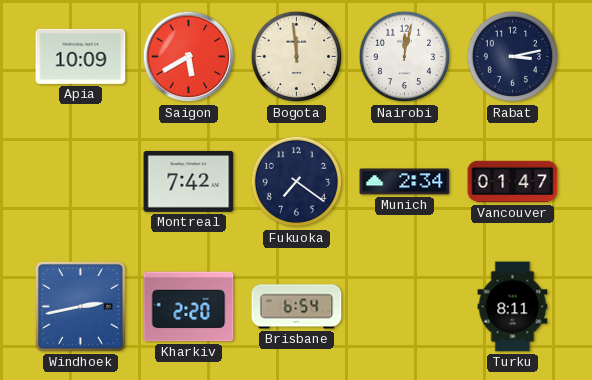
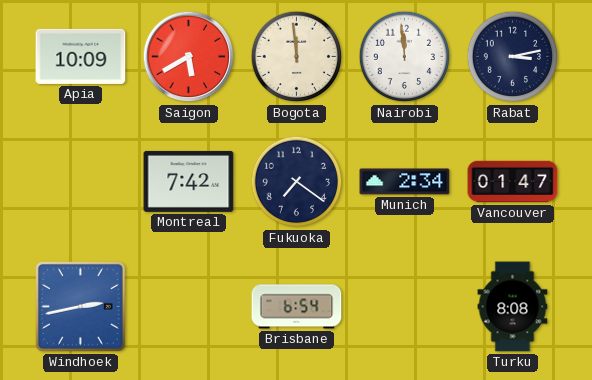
Nairobi: 12:02 -> 11:59
Kharkiv: 2:20 -> none
Turku: 8:11 -> 8:08
